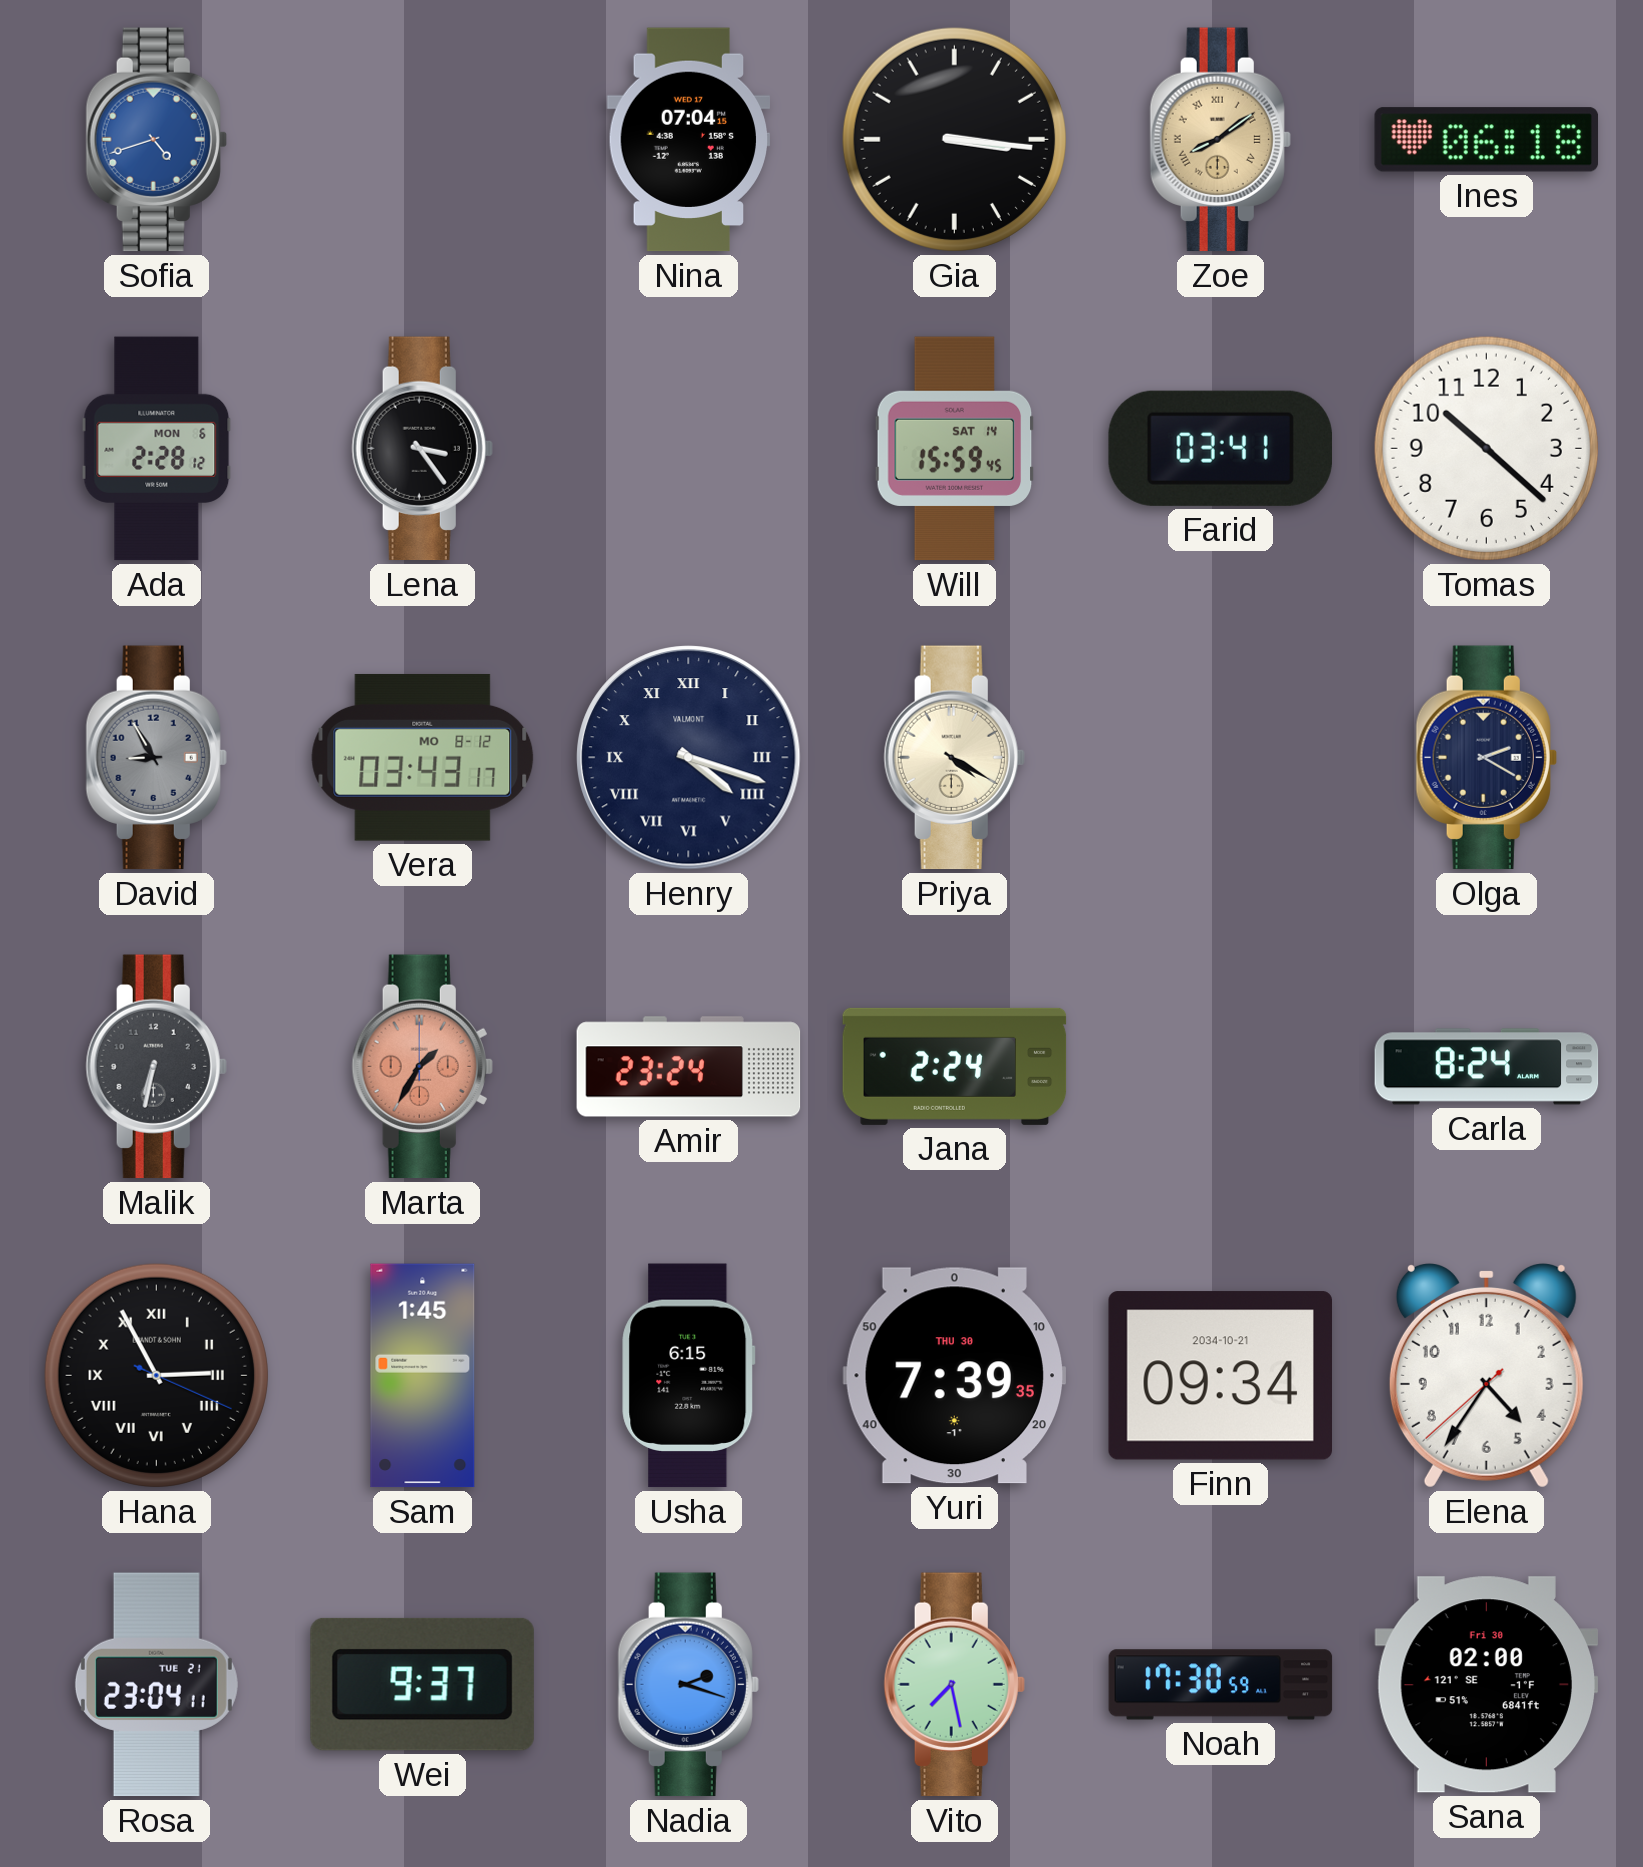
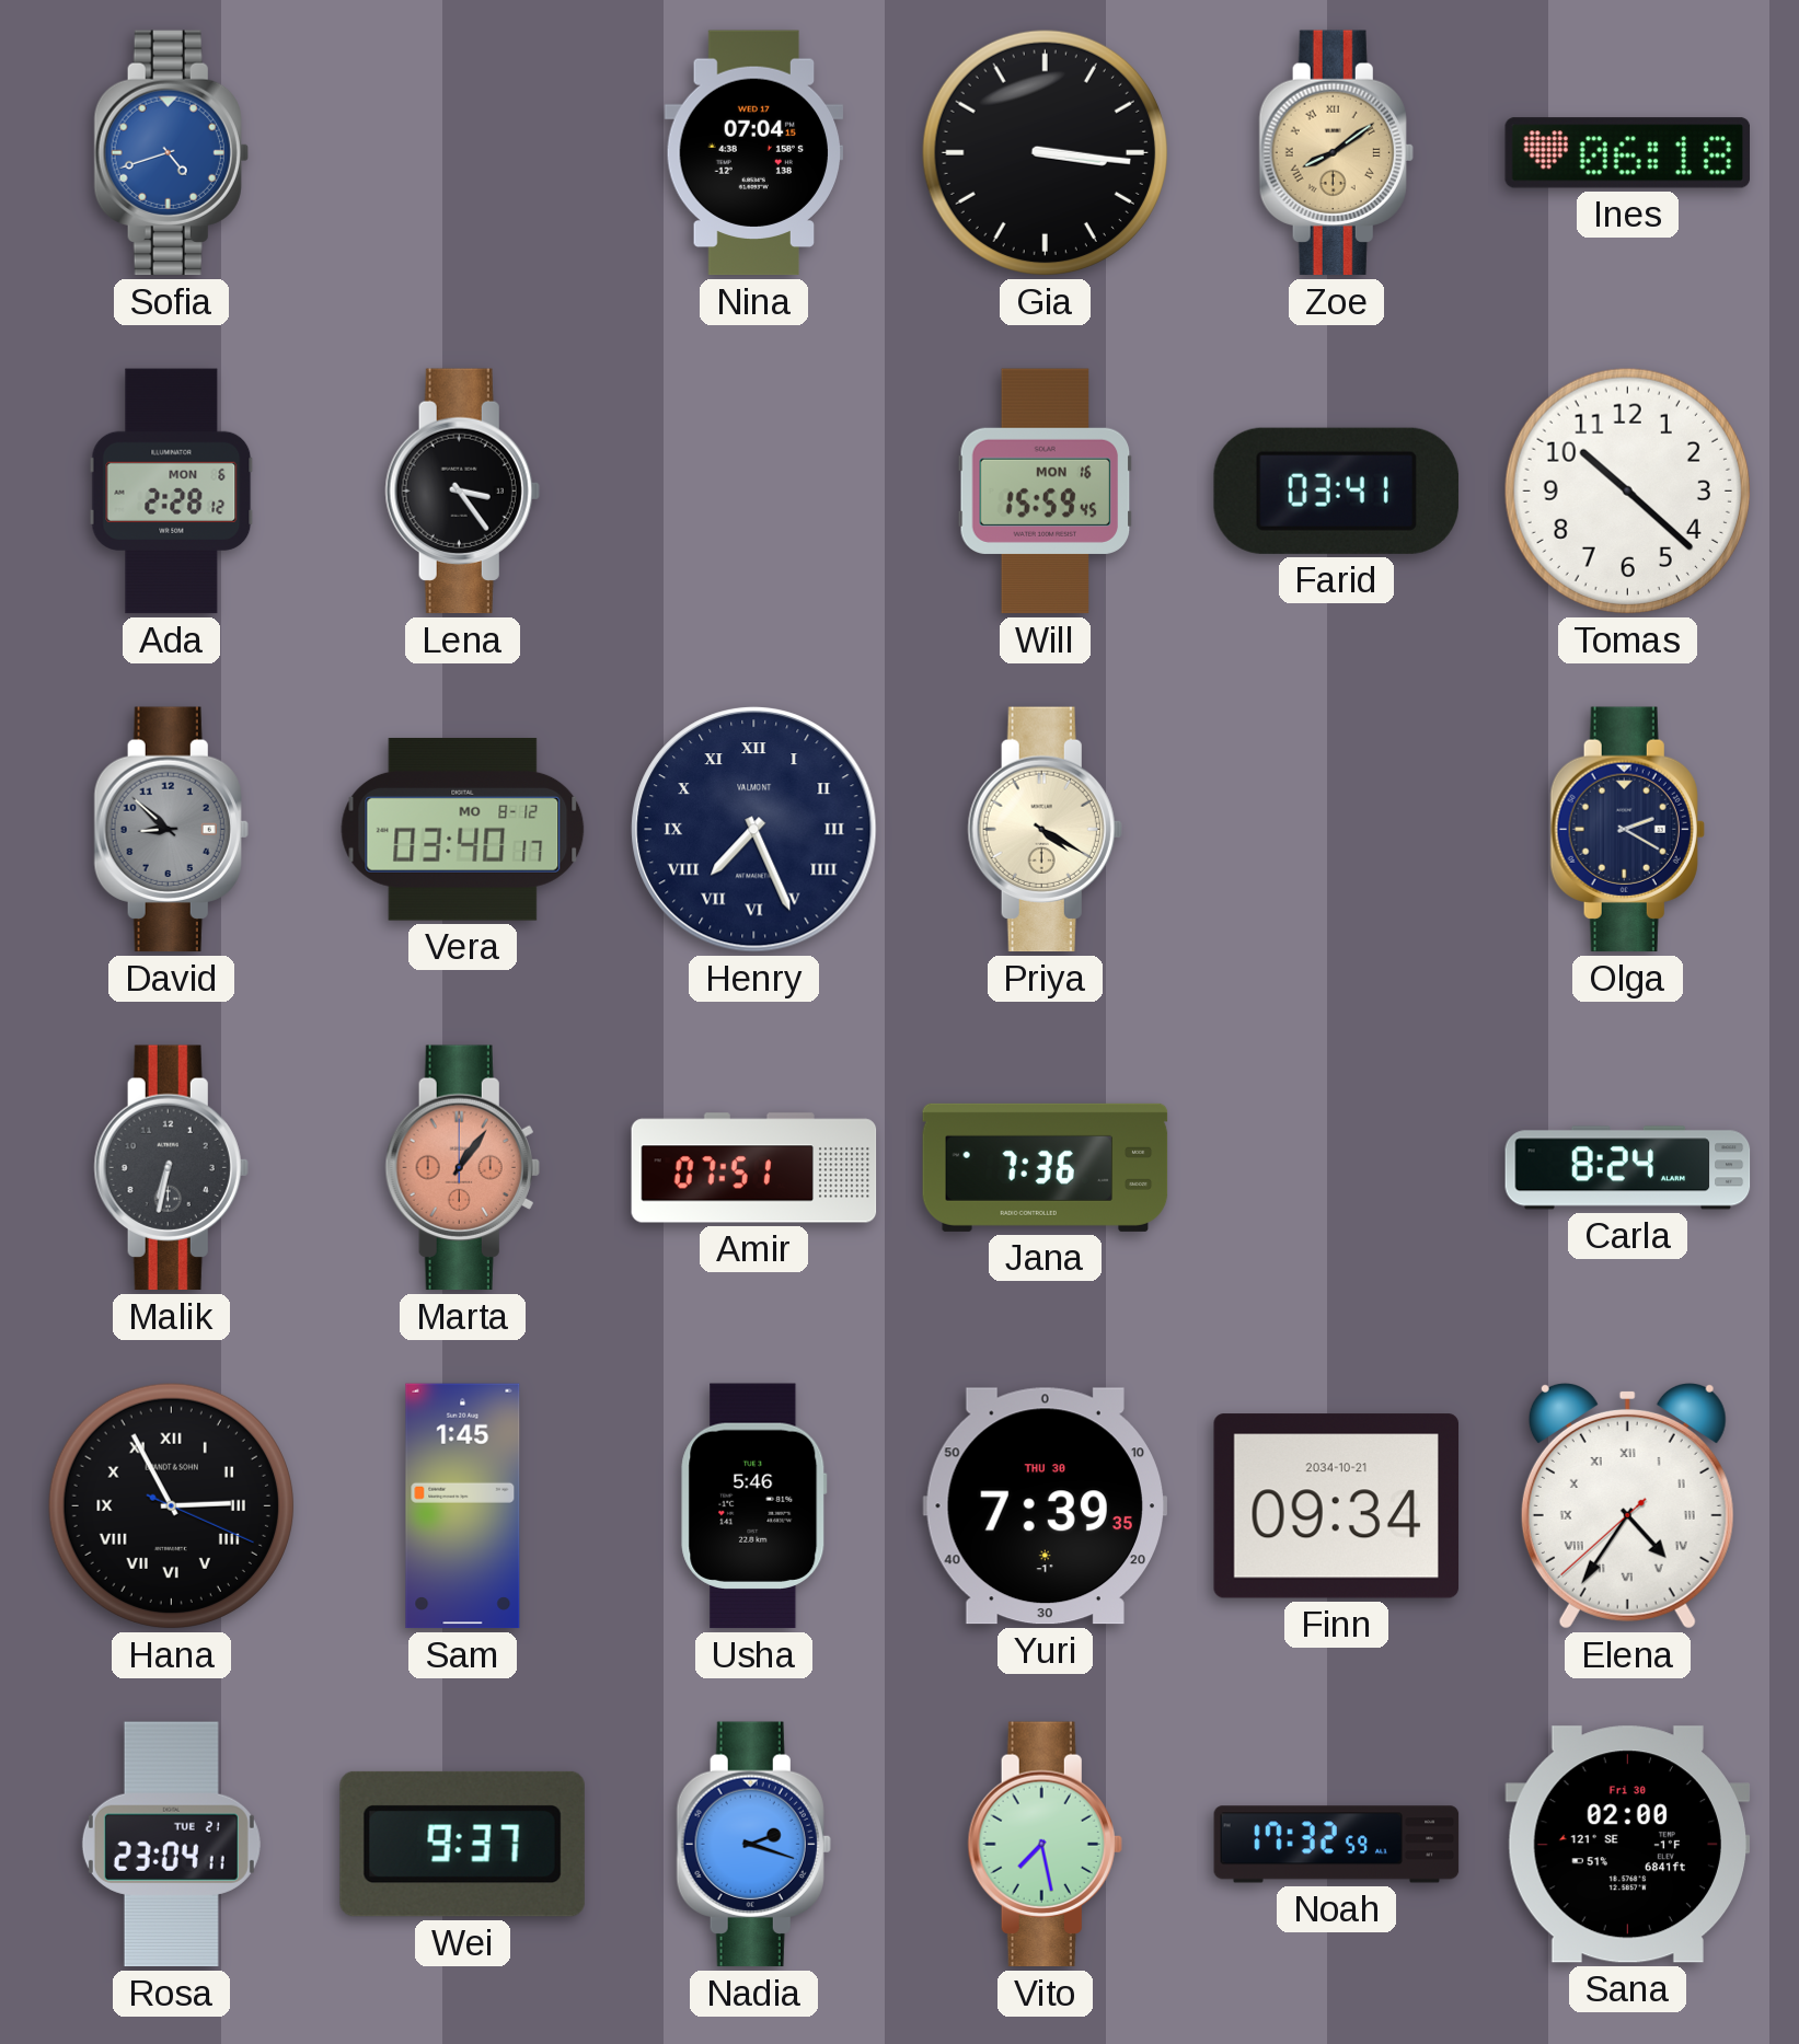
Will date: SAT 14 -> MON 16
David: 8:55 -> 8:52
Vera: 03:43 -> 03:40
Henry: 4:18 -> 7:26
Marta: 1:35 -> 1:06
Amir: 23:24 -> 07:51
Jana: 2:24 -> 7:36
Usha: 6:15 -> 5:46
Elena numerals: Arabic -> Roman
Noah: 17:30 -> 17:32
